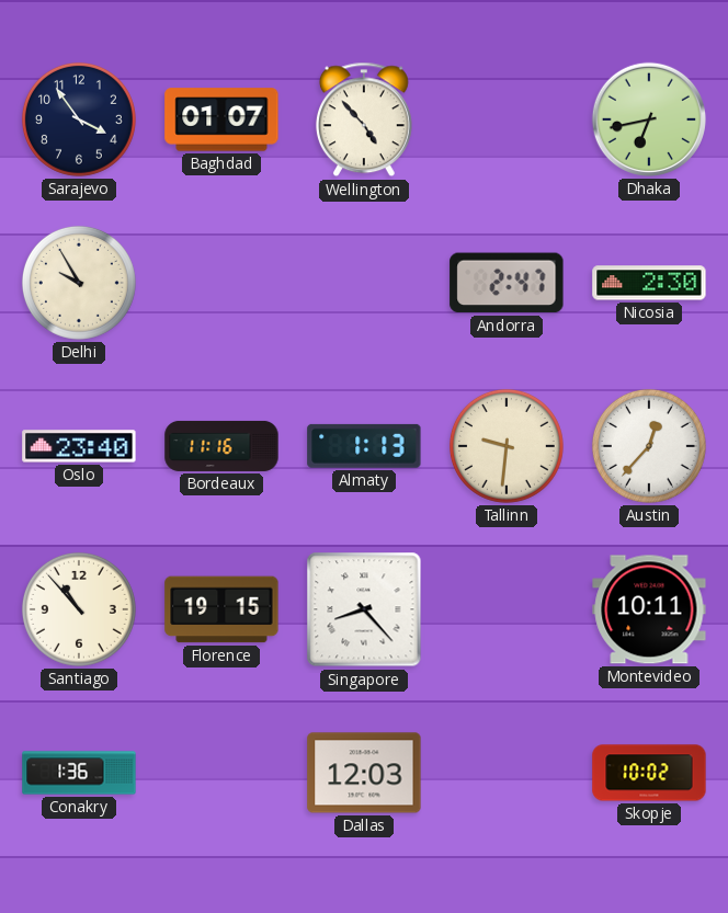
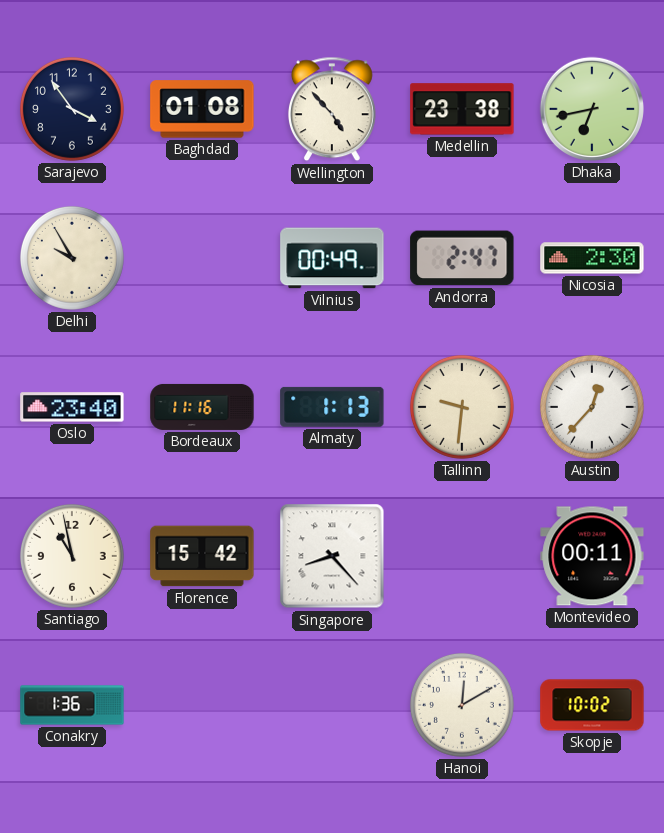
Baghdad: 01:07 -> 01:08
Medellin: none -> 23:38
Vilnius: none -> 00:49
Santiago: 10:53 -> 10:58
Florence: 19:15 -> 15:42
Montevideo: 10:11 -> 00:11
Dallas: 12:03 -> none
Hanoi: none -> 12:10
